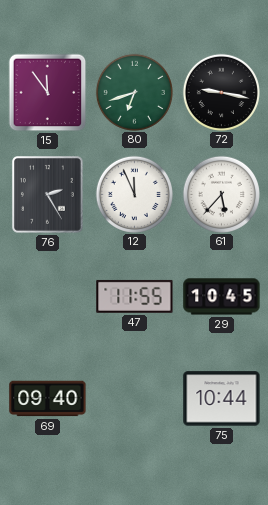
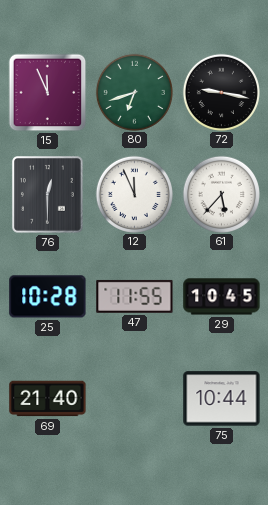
15: 11:54 -> 11:56
76: 2:25 -> 12:30
25: none -> 10:28
69: 09:40 -> 21:40
